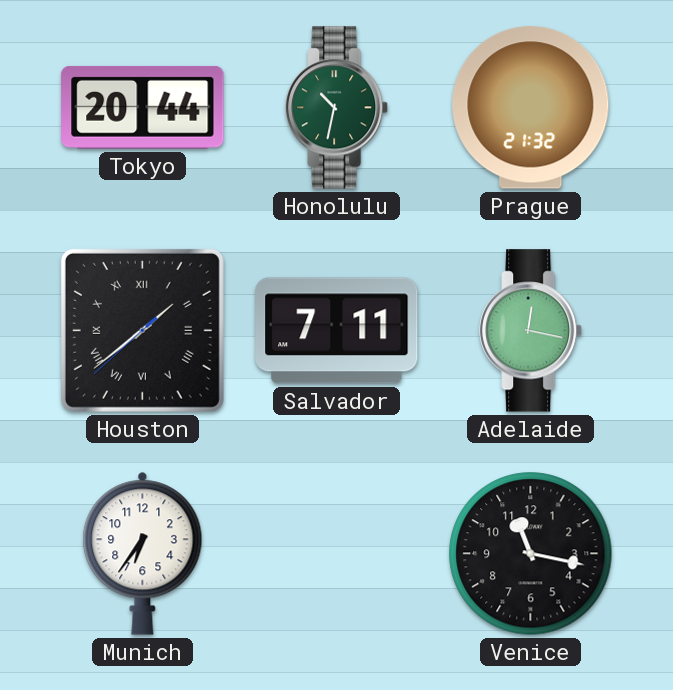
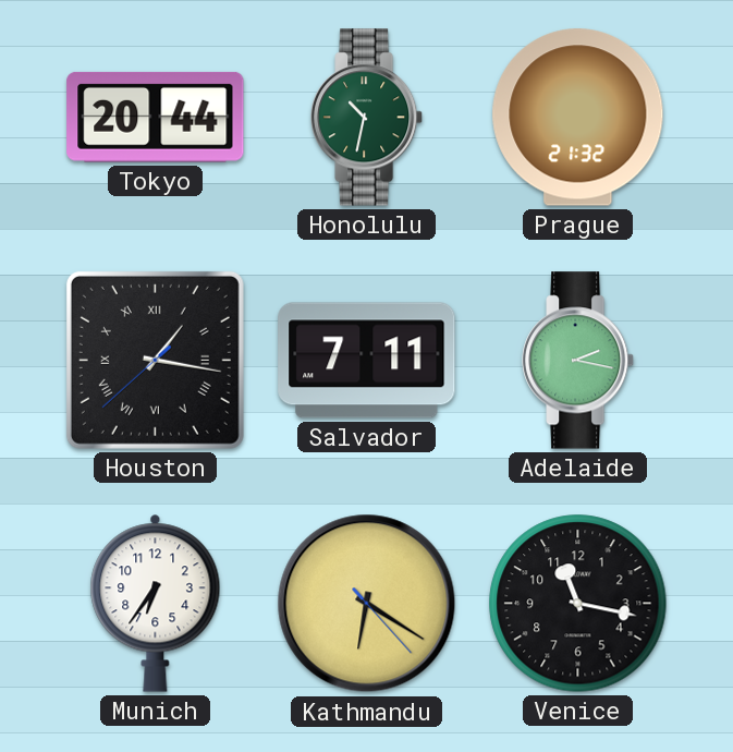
Houston: 1:38 -> 1:16
Adelaide: 12:17 -> 2:17
Kathmandu: none -> 6:20
